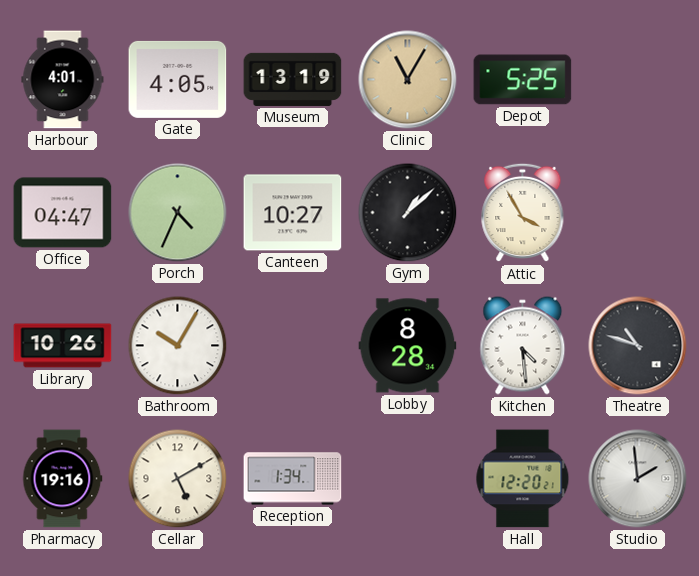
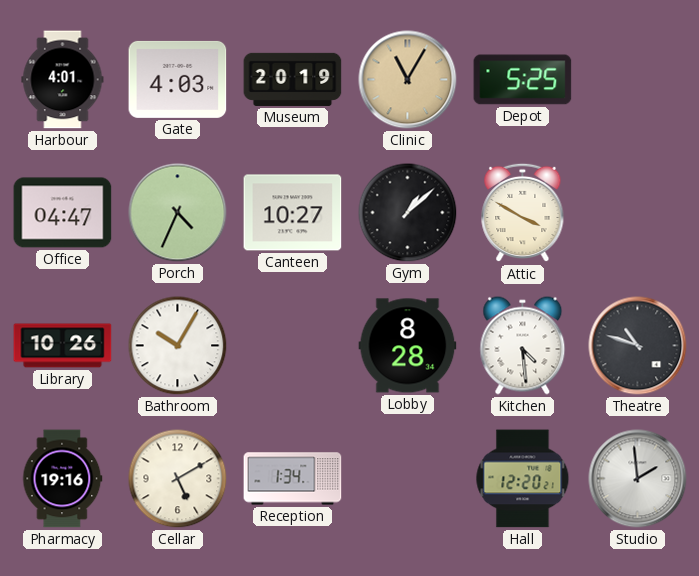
Gate: 4:05 -> 4:03
Museum: 13:19 -> 20:19
Attic: 3:55 -> 3:50
